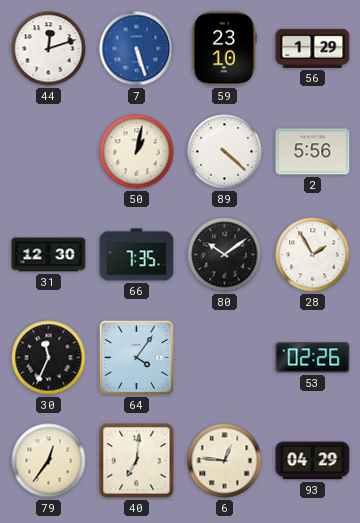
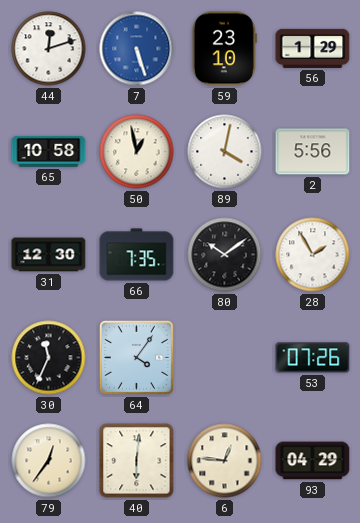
65: none -> 10:58
50: 1:02 -> 12:58
89: 4:22 -> 4:02
53: 02:26 -> 07:26
40: 7:01 -> 6:01
